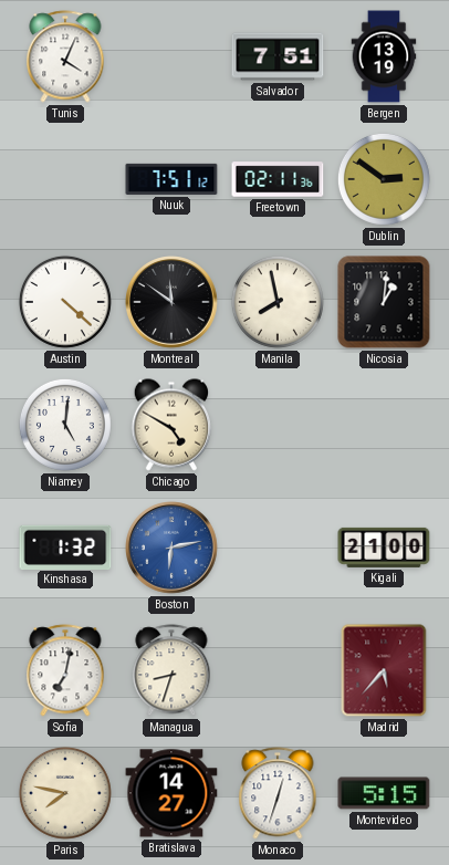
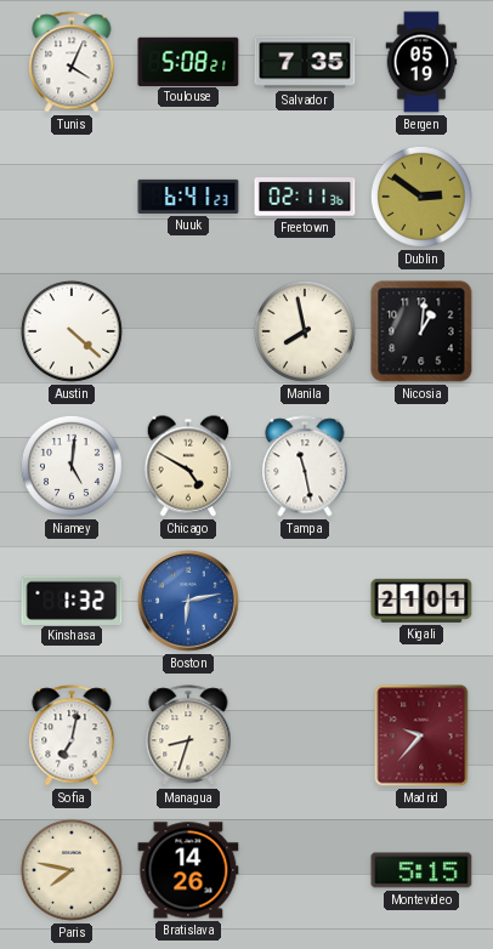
Toulouse: none -> 5:08
Salvador: 7:51 -> 7:35
Bergen: 13:19 -> 05:19
Nuuk: 7:51 -> 6:41
Montreal: 11:51 -> none
Tampa: none -> 11:28
Kigali: 21:00 -> 21:01
Madrid: 5:37 -> 9:37
Bratislava: 14:27 -> 14:26
Monaco: 12:33 -> none
